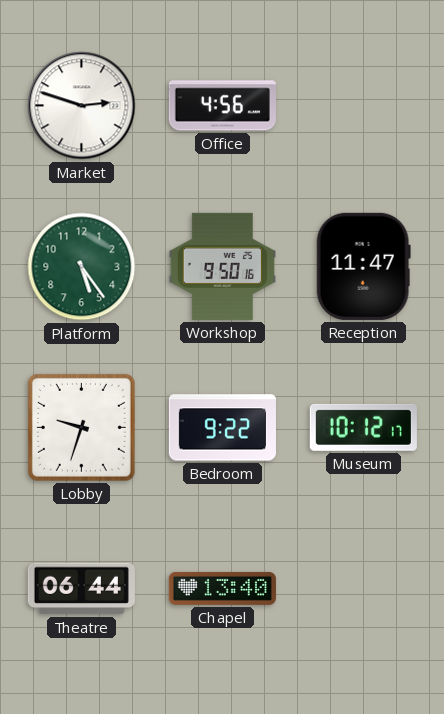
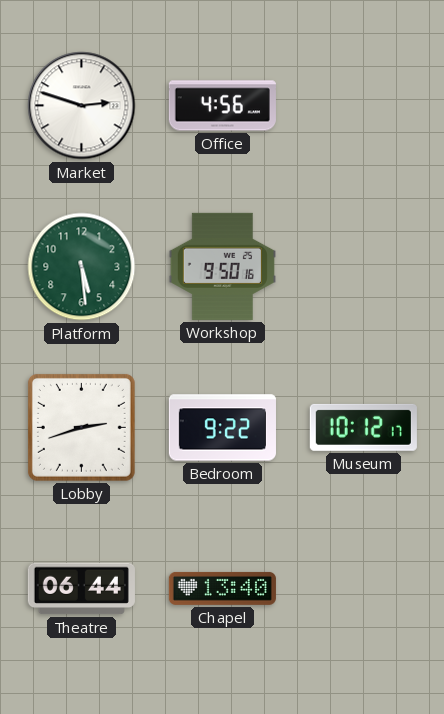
Platform: 5:24 -> 5:29
Reception: 11:47 -> none
Lobby: 9:33 -> 2:42
